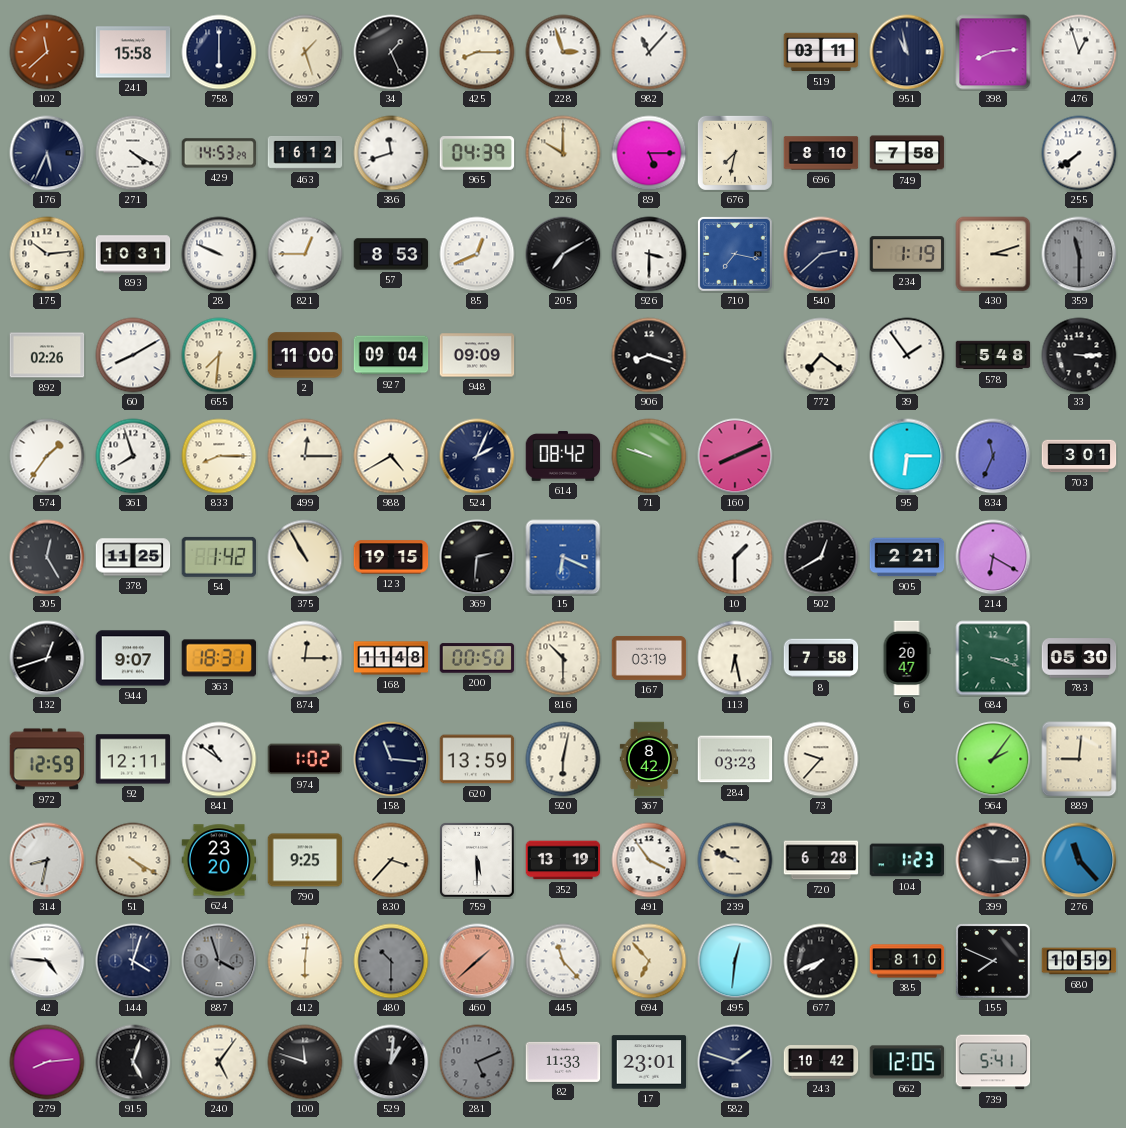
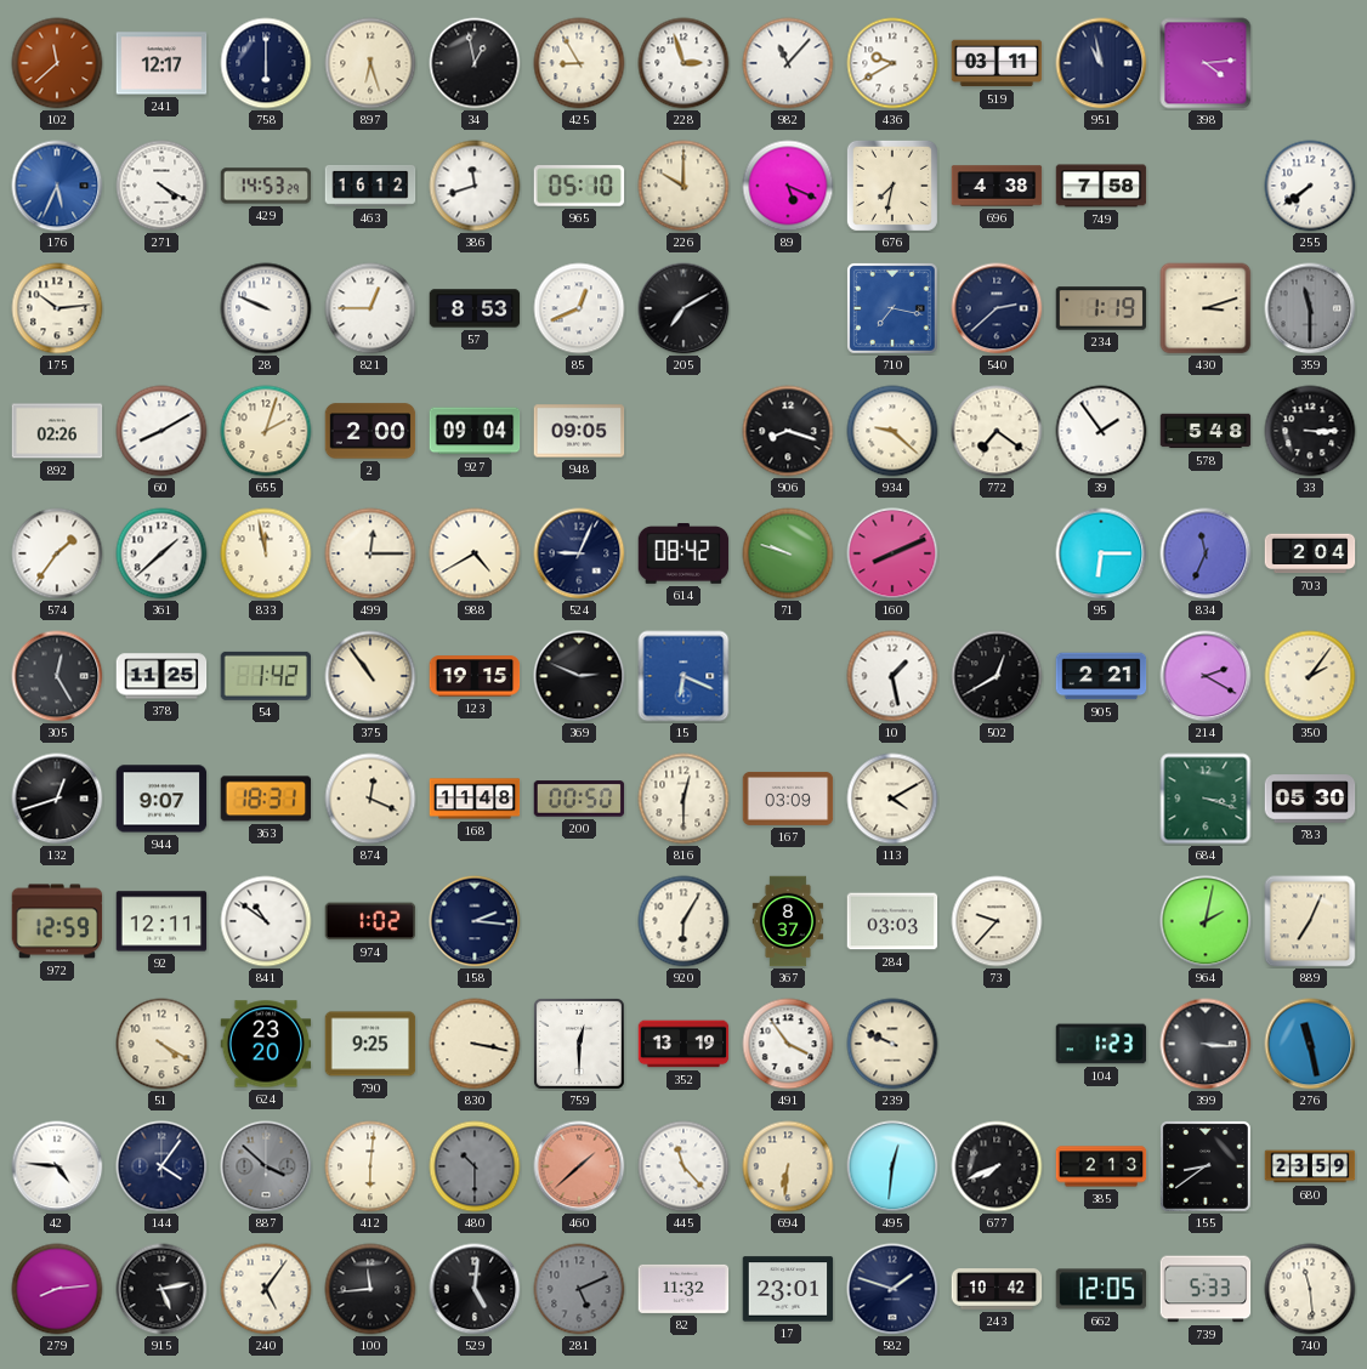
241: 15:58 -> 12:17
897: 1:27 -> 6:27
34: 1:26 -> 12:58
425: 8:15 -> 8:55
436: none -> 9:40
398: 8:14 -> 4:14
476: 12:57 -> none
176 dial: navy -> blue
965: 04:39 -> 05:10
89: 5:15 -> 5:19
696: 8:10 -> 4:38
893: 10:31 -> none
926: 3:30 -> none
655: 7:31 -> 2:03
2: 11:00 -> 2:00
948: 09:09 -> 09:05
934: none -> 9:22
361: 7:57 -> 1:38
833: 8:15 -> 11:58
524: 2:04 -> 9:04
703: 3:01 -> 2:04
375: 10:55 -> 10:54
369: 2:31 -> 2:49
10: 1:30 -> 1:28
214: 6:20 -> 2:20
350: none -> 2:06
874: 12:15 -> 12:19
816: 10:30 -> 12:30
167: 03:19 -> 03:09
113: 6:28 -> 4:10
8: 7:58 -> none
6: 20:47 -> none
158: 11:16 -> 2:16
620: 13:59 -> none
920: 6:02 -> 6:05
367: 8:42 -> 8:37
284: 03:23 -> 03:03
964: 2:06 -> 2:02
889: 9:01 -> 7:04
314: 8:32 -> none
830: 3:37 -> 3:17
759: 5:30 -> 12:30
720: 6:28 -> none
276: 11:23 -> 11:28
144: 4:03 -> 4:06
887: 3:57 -> 3:52
694: 6:53 -> 6:31
385: 8:10 -> 2:13
155: 7:49 -> 8:39
680: 10:59 -> 23:59
915: 5:03 -> 5:13
100: 11:48 -> 11:44
529: 1:01 -> 5:01
82: 11:33 -> 11:32
739: 5:41 -> 5:33
740: none -> 11:29
